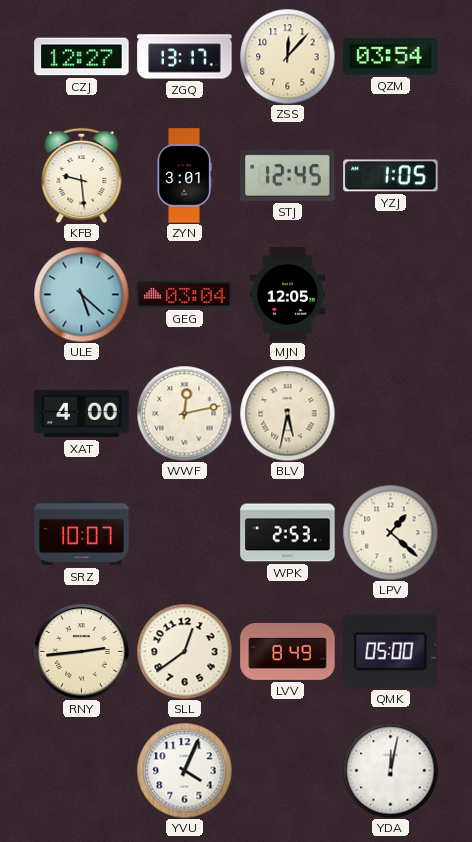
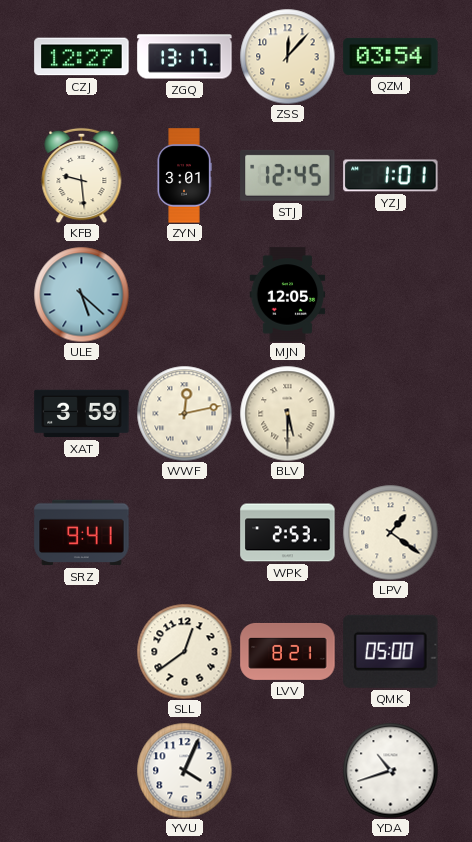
YZJ: 1:05 -> 1:01
GEG: 03:04 -> none
XAT: 4:00 -> 3:59
BLV: 5:32 -> 5:30
SRZ: 10:07 -> 9:41
LPV: 1:22 -> 1:21
RNY: 2:44 -> none
LVV: 8:49 -> 8:21
YDA: 12:02 -> 10:42
